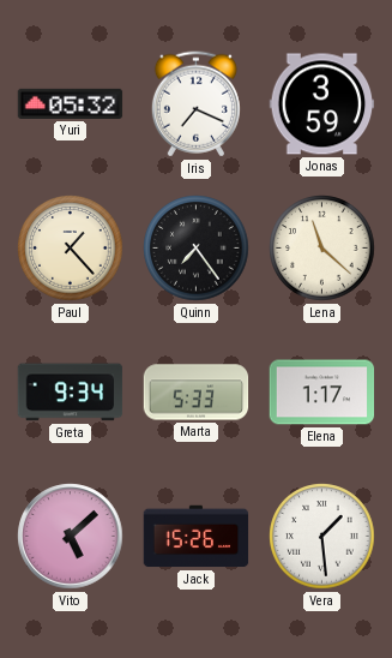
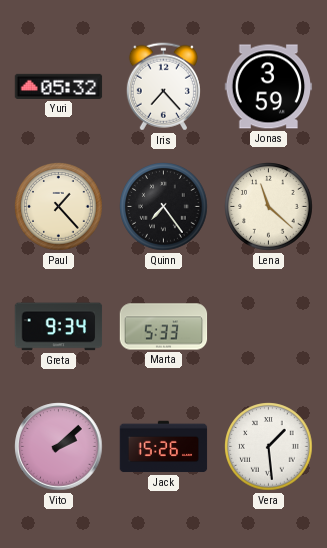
Iris: 7:19 -> 7:23
Elena: 1:17 -> none
Vito: 5:08 -> 2:08
